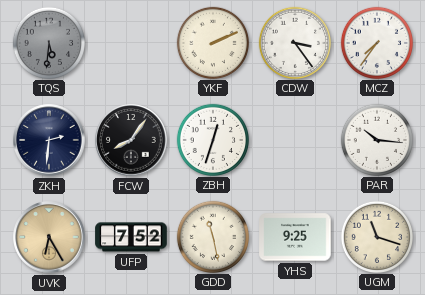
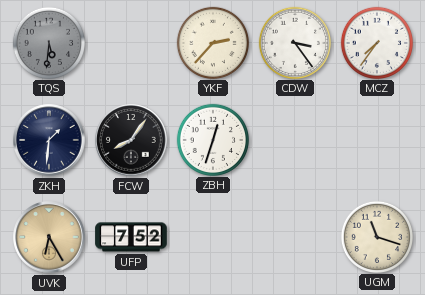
YKF: 2:11 -> 2:37
ZKH: 2:31 -> 1:31
PAR: 10:16 -> none
GDD: 11:28 -> none
YHS: 9:25 -> none
